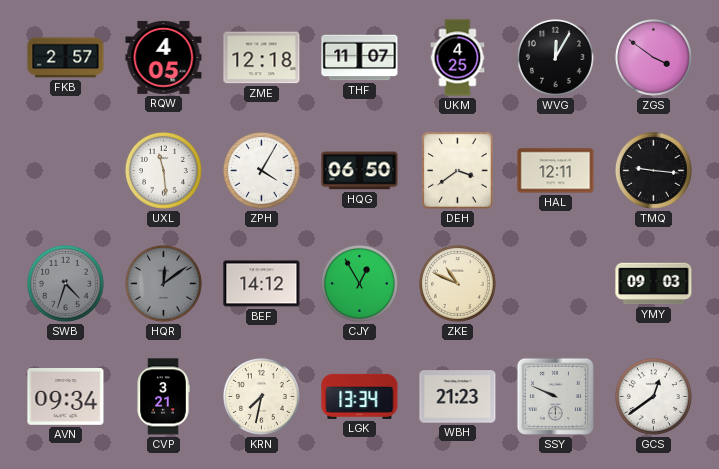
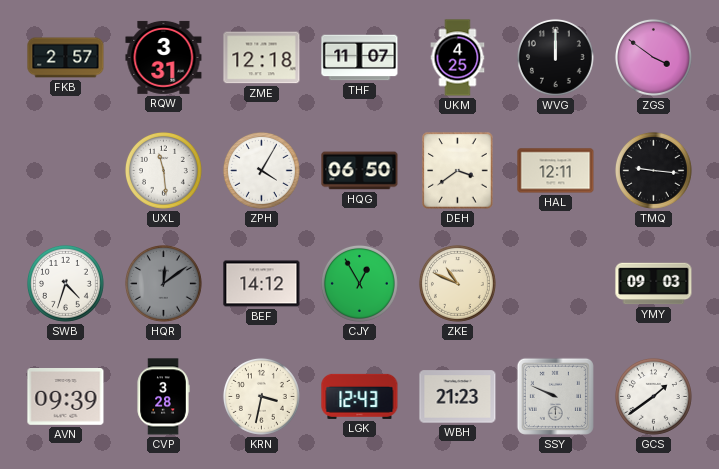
RQW: 4:05 -> 3:31
WVG: 12:05 -> 12:00
SWB dial: grey -> white
AVN: 09:34 -> 09:39
CVP: 3:21 -> 3:28
KRN: 7:32 -> 3:32
LGK: 13:34 -> 12:43
GCS: 12:39 -> 1:39
